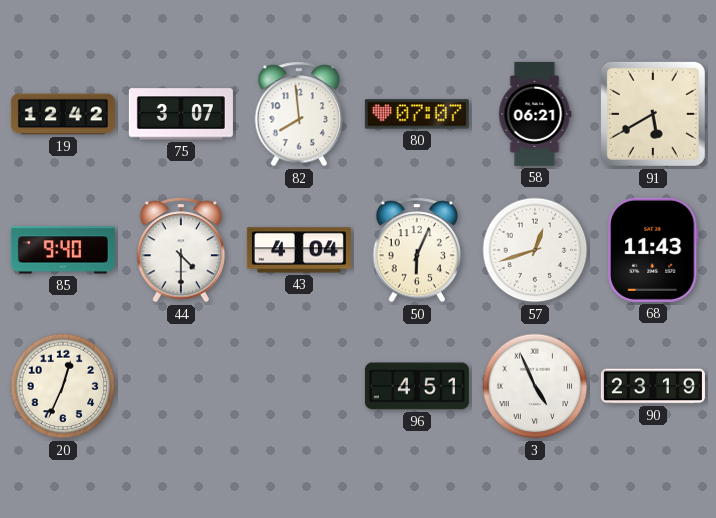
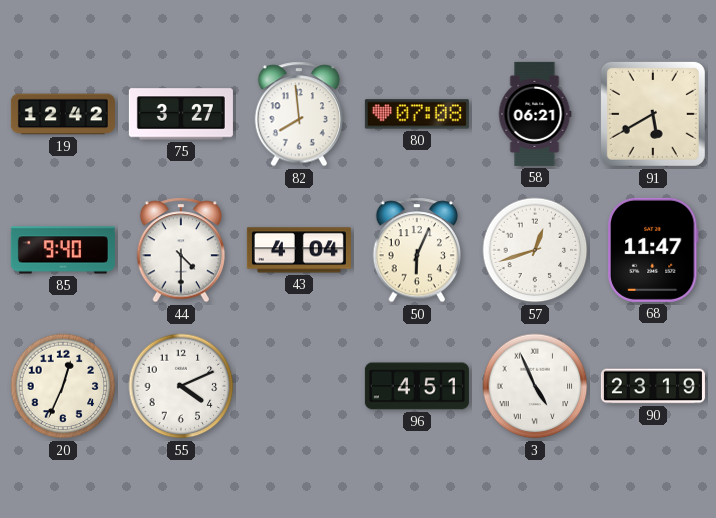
75: 3:07 -> 3:27
80: 07:07 -> 07:08
68: 11:43 -> 11:47
55: none -> 4:11
